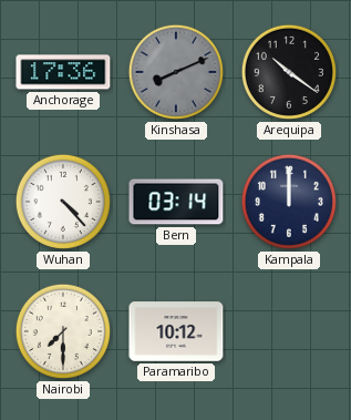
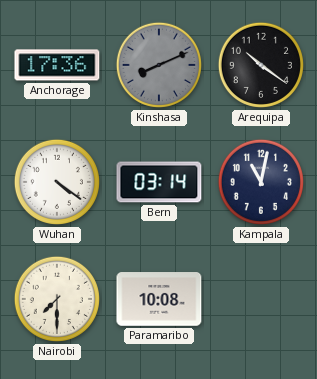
Wuhan: 4:23 -> 4:21
Kampala: 12:00 -> 11:02
Paramaribo: 10:12 -> 10:08
